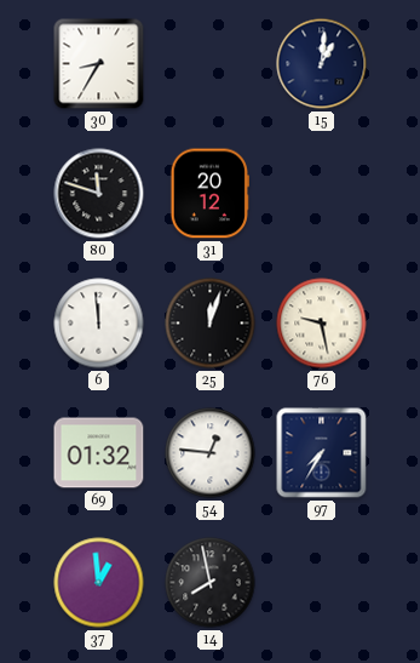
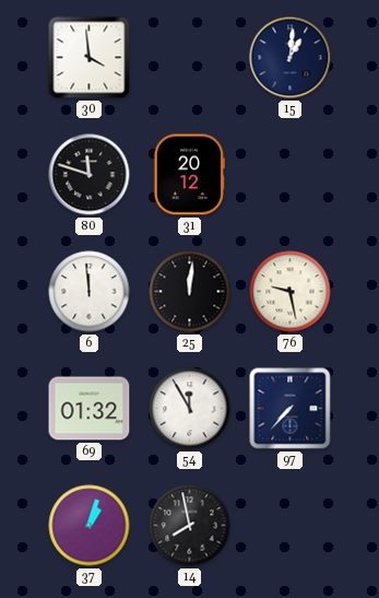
30: 8:35 -> 3:59
25: 12:03 -> 12:01
54: 12:46 -> 11:55
97: 7:35 -> 7:37
37: 12:59 -> 1:03
